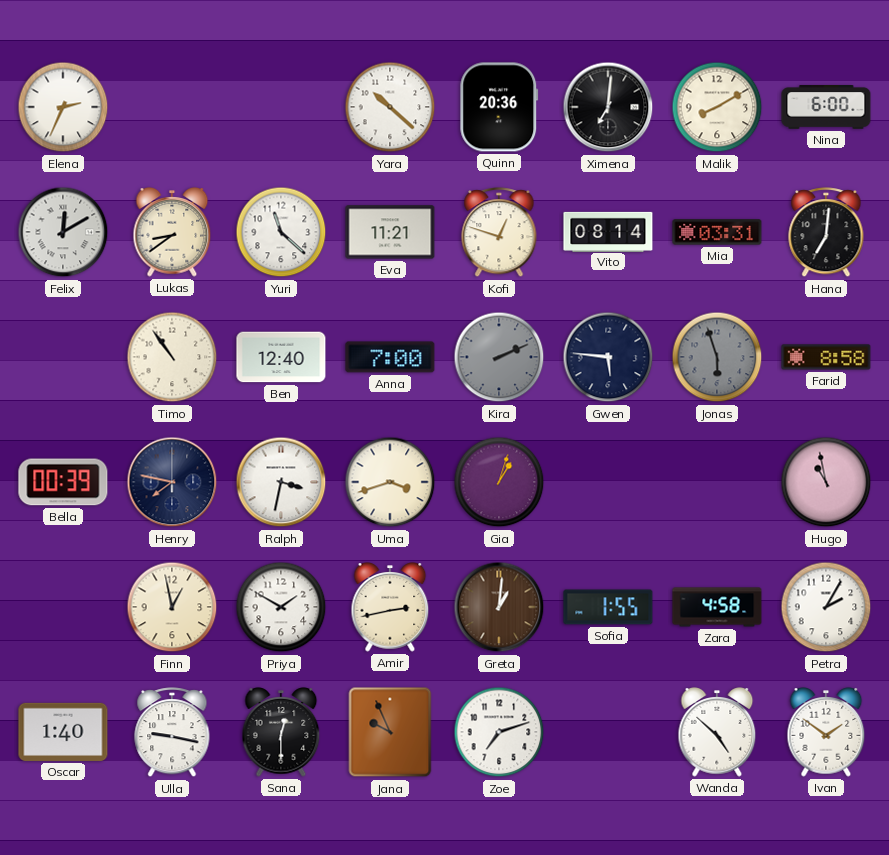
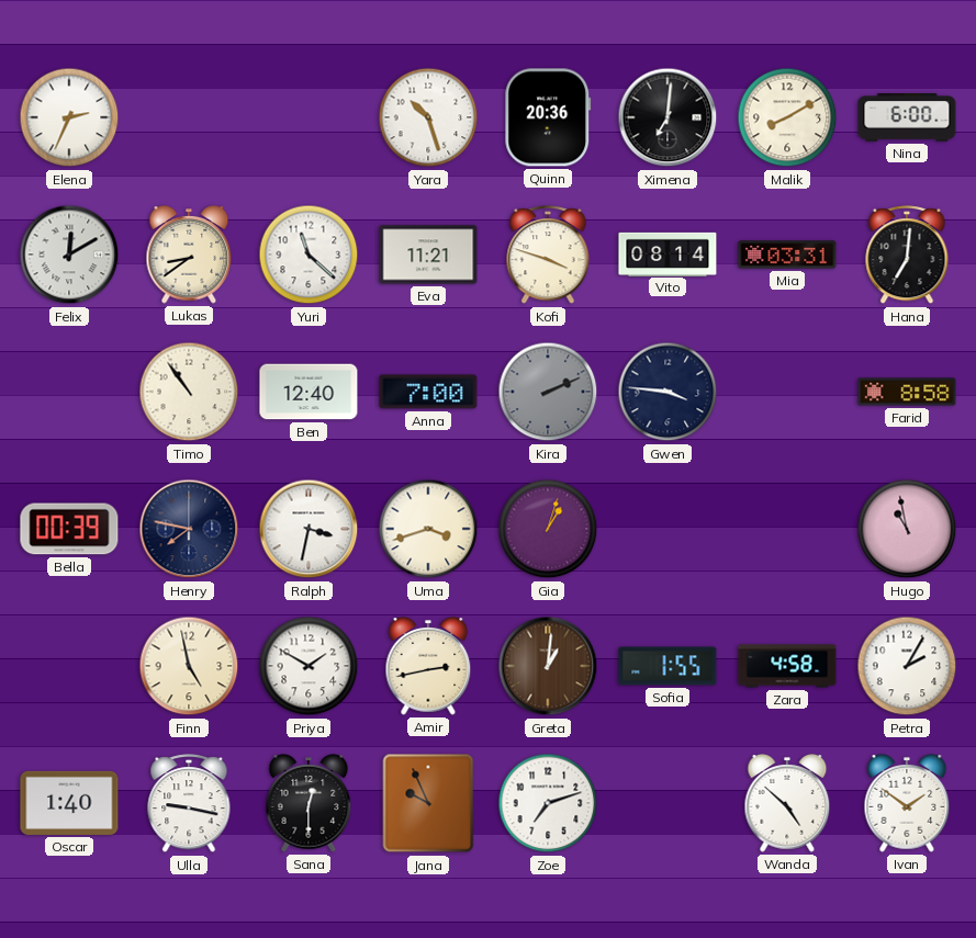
Yara: 10:22 -> 10:27
Kofi: 12:48 -> 3:48
Gwen: 5:46 -> 3:46
Jonas: 5:57 -> none
Finn: 12:58 -> 4:58
